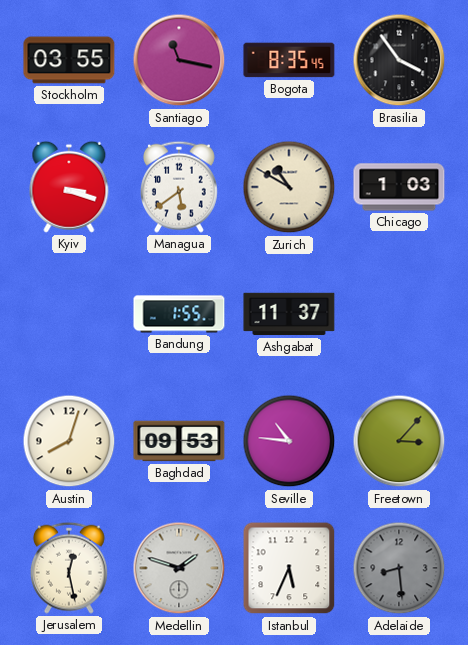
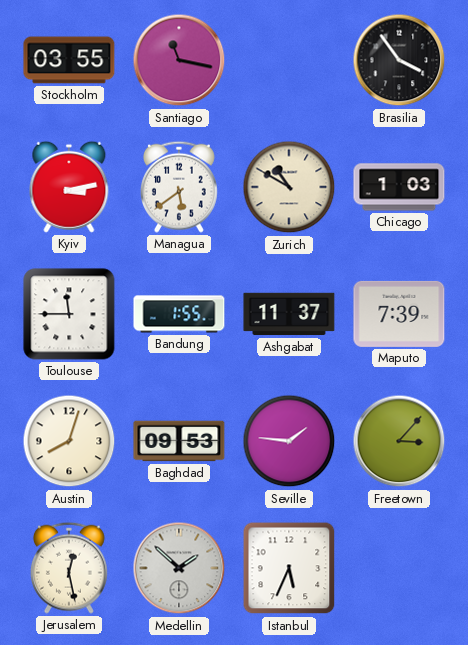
Bogota: 8:35 -> none
Kyiv: 3:18 -> 3:13
Toulouse: none -> 11:45
Maputo: none -> 7:39
Seville: 10:46 -> 1:46
Medellin: 1:48 -> 1:52
Adelaide: 8:29 -> none
